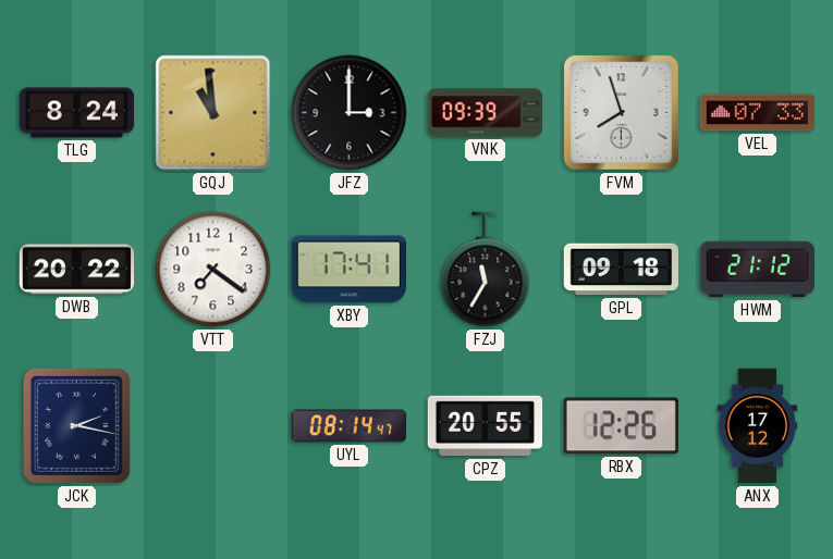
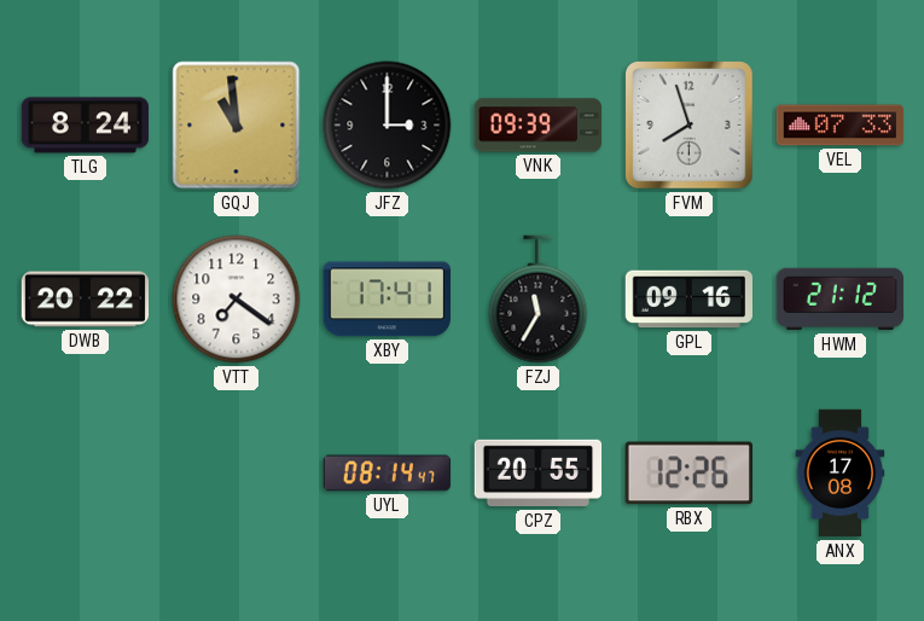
GPL: 09:18 -> 09:16
JCK: 2:17 -> none
ANX: 17:12 -> 17:08
